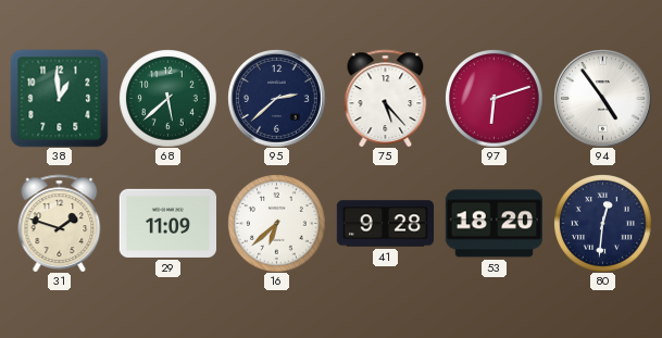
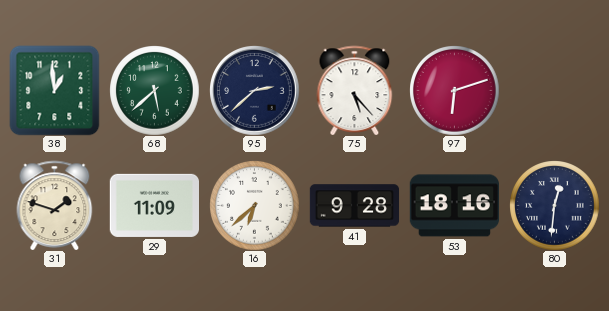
94: 4:54 -> none
53: 18:20 -> 18:16
